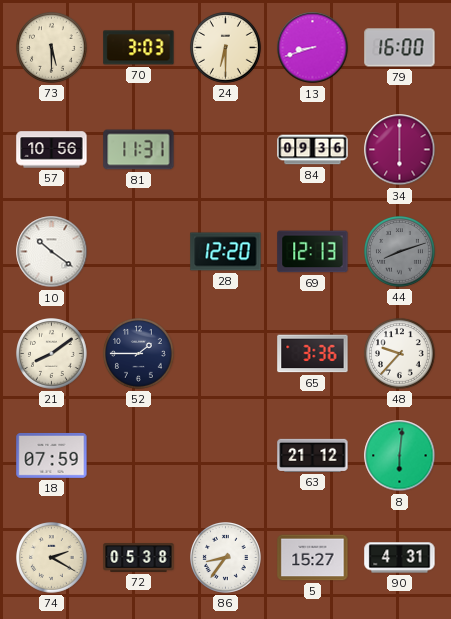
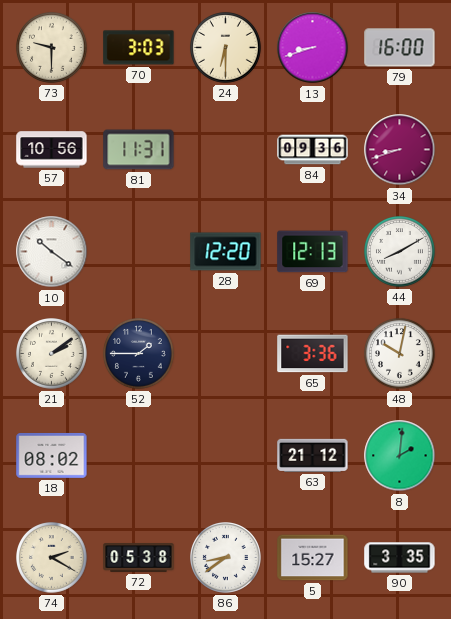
73: 5:30 -> 9:30
34: 6:00 -> 8:42
44: 8:12 -> 8:10
44 dial: grey -> white
21: 8:09 -> 2:09
48: 9:37 -> 10:02
18: 07:59 -> 08:02
8: 6:01 -> 2:01
86: 8:36 -> 8:39
90: 4:31 -> 3:35
